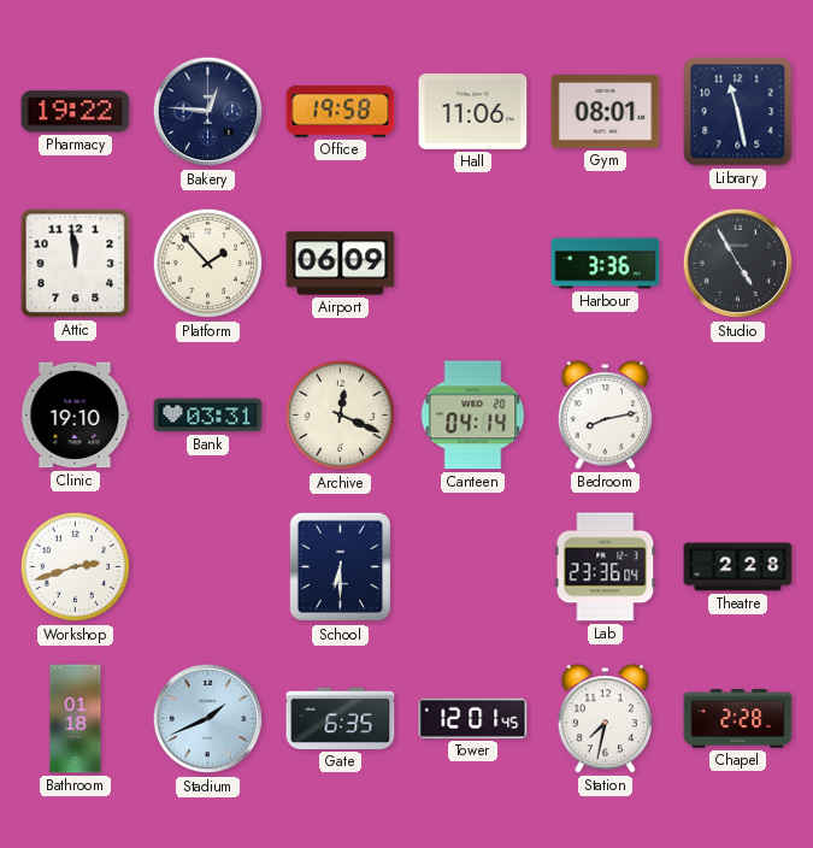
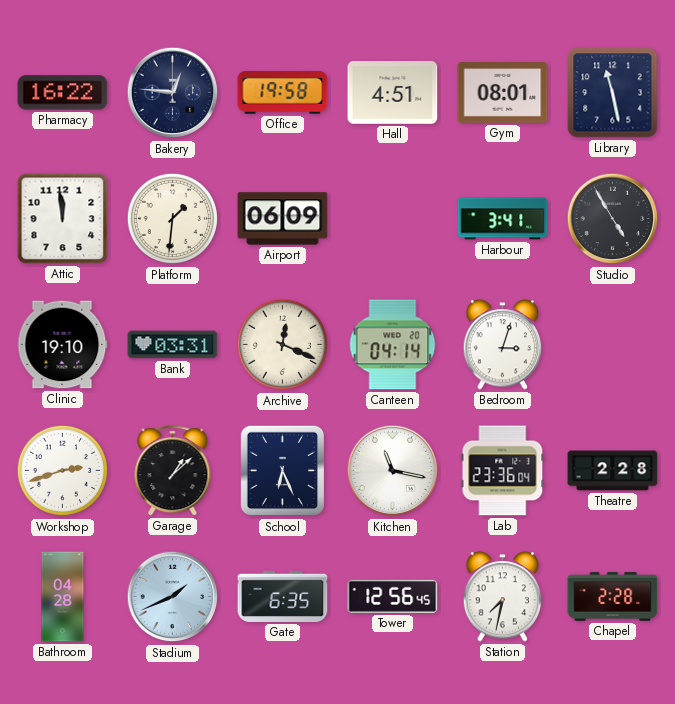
Pharmacy: 19:22 -> 16:22
Hall: 11:06 -> 4:51
Platform: 1:53 -> 1:31
Harbour: 3:36 -> 3:41
Bedroom: 8:13 -> 3:03
Garage: none -> 1:08
School: 6:30 -> 6:26
Kitchen: none -> 11:17
Bathroom: 01:18 -> 04:28
Tower: 12:01 -> 12:56
